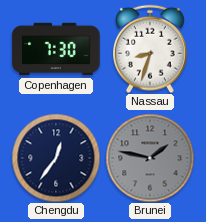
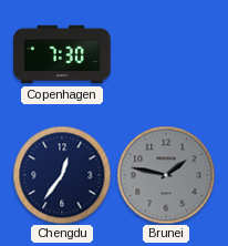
Nassau: 8:33 -> none
